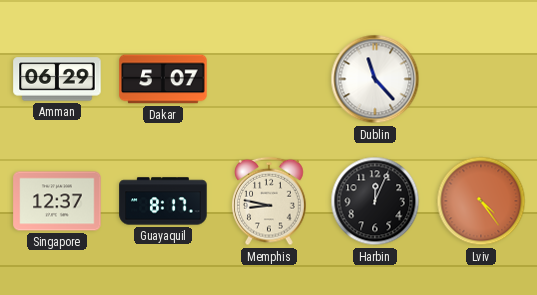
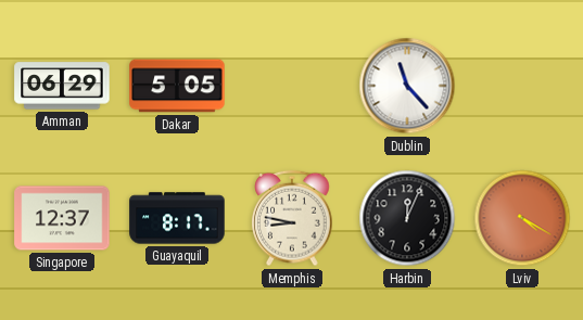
Dakar: 5:07 -> 5:05
Lviv: 4:24 -> 4:20
